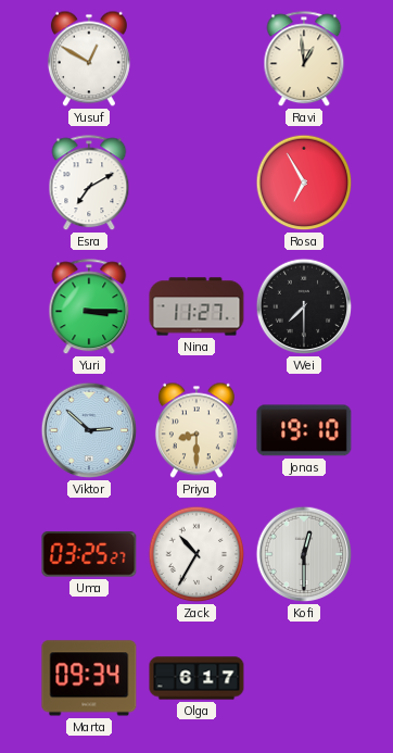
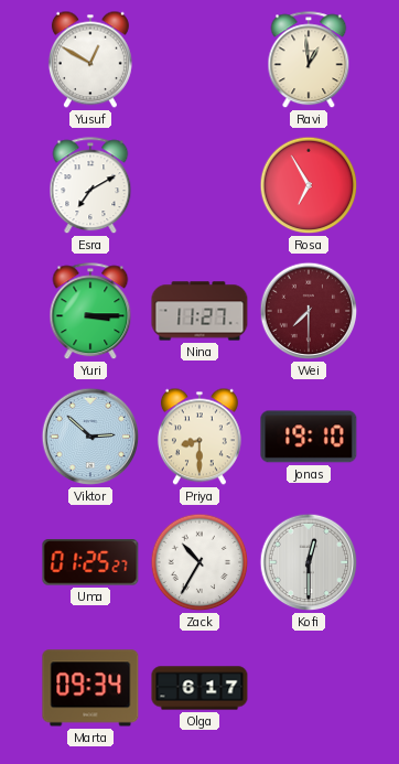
Wei dial: black -> burgundy
Uma: 03:25 -> 01:25
